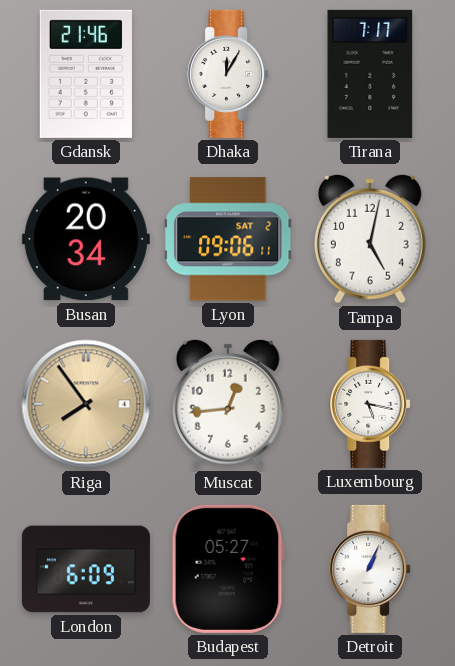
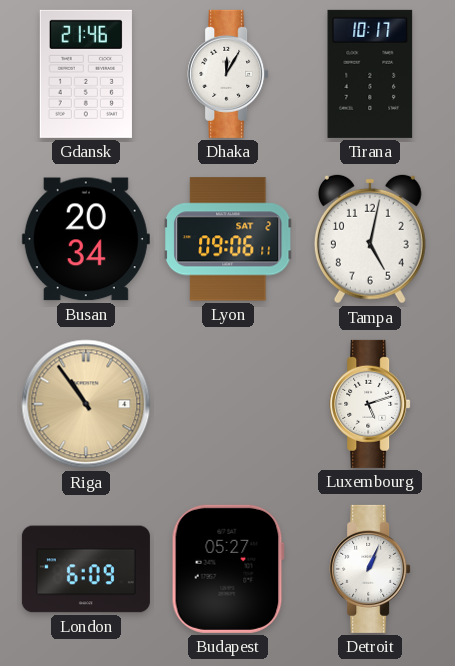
Tirana: 7:17 -> 10:17
Riga: 7:54 -> 10:54
Muscat: 12:44 -> none
Luxembourg: 5:17 -> 5:12
